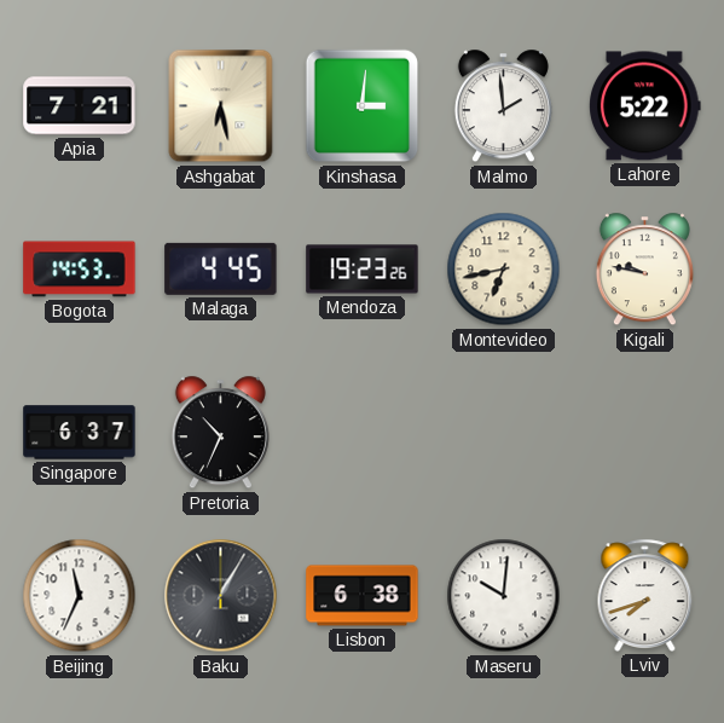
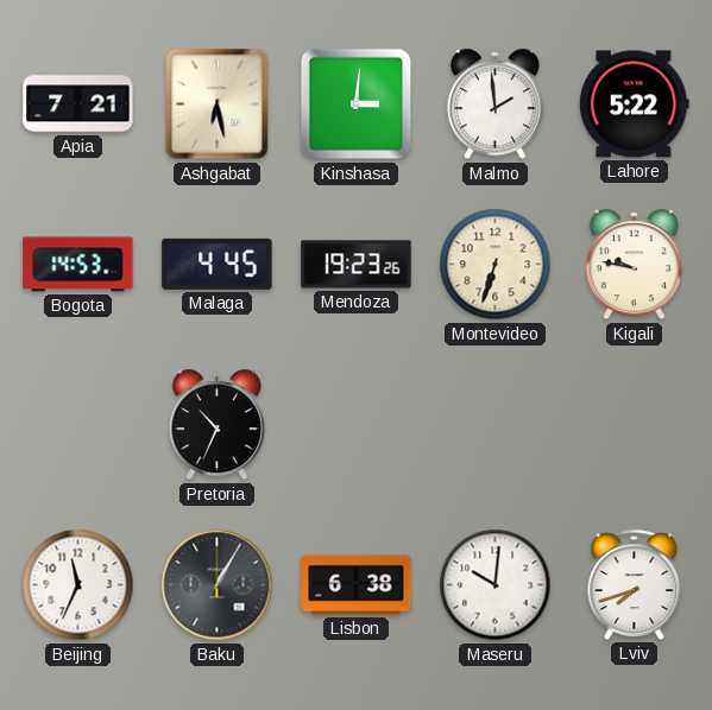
Montevideo: 6:43 -> 6:33
Singapore: 6:37 -> none
